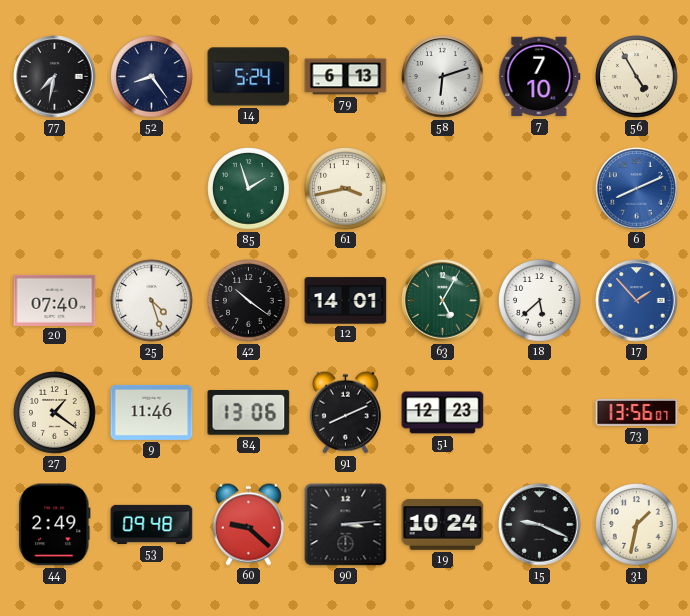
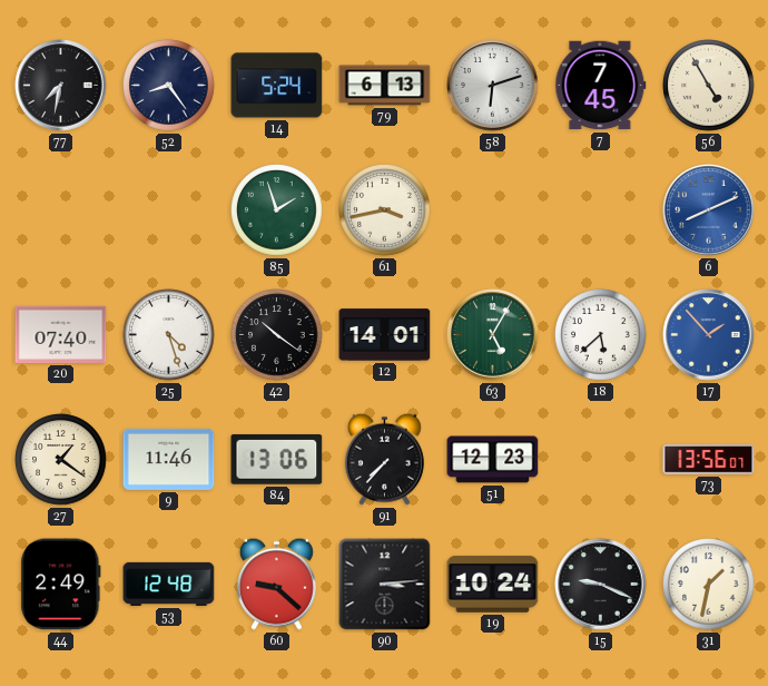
7: 7:10 -> 7:45
91: 8:11 -> 7:37
53: 09:48 -> 12:48
